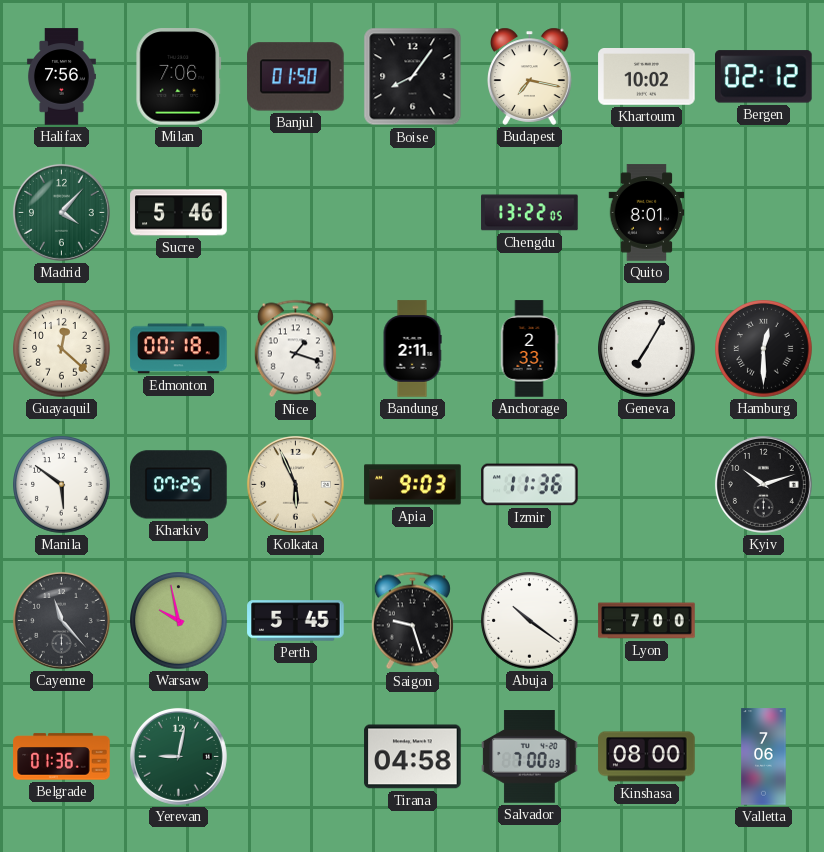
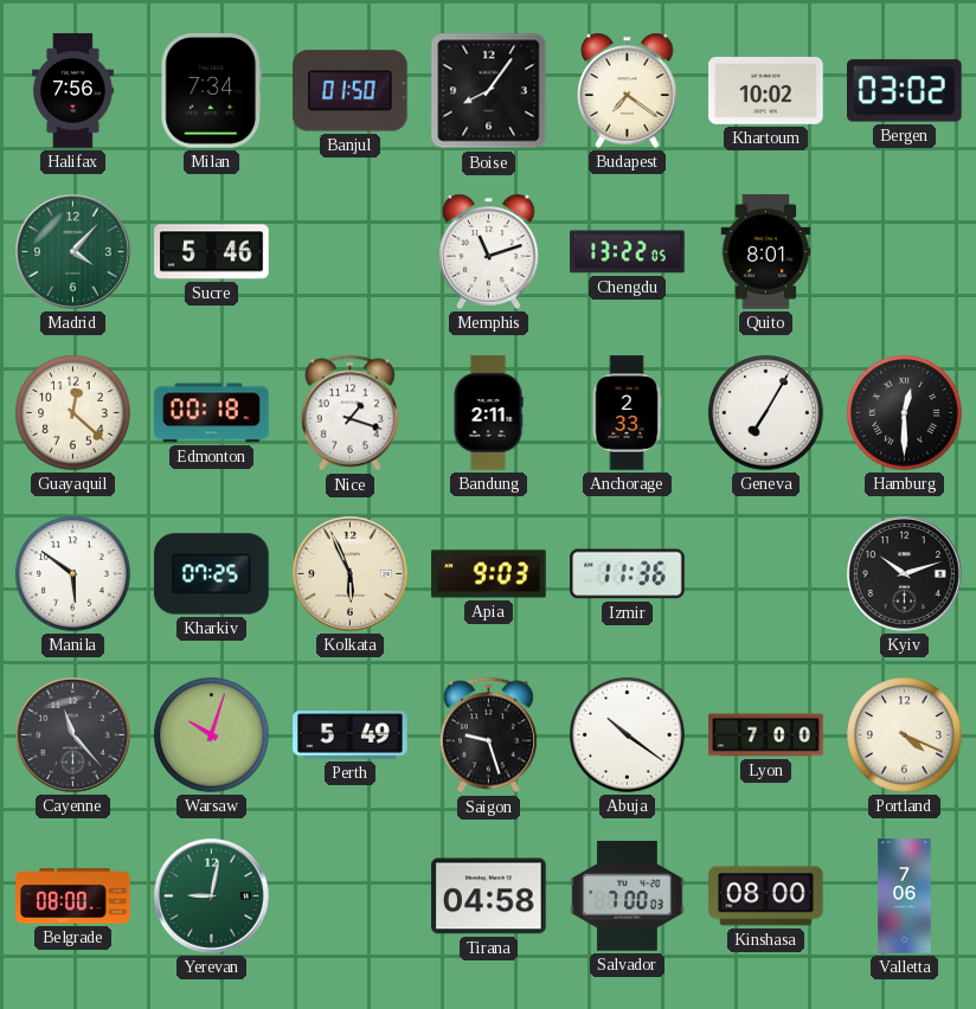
Milan: 7:06 -> 7:34
Budapest: 7:17 -> 7:21
Bergen: 02:12 -> 03:02
Memphis: none -> 11:12
Warsaw: 9:58 -> 10:03
Perth: 5:45 -> 5:49
Portland: none -> 4:19
Belgrade: 01:36 -> 08:00
